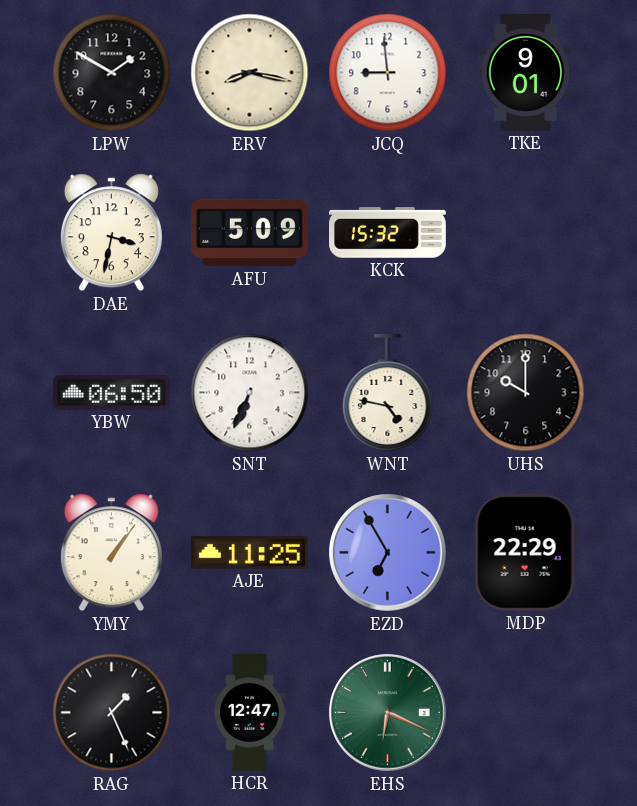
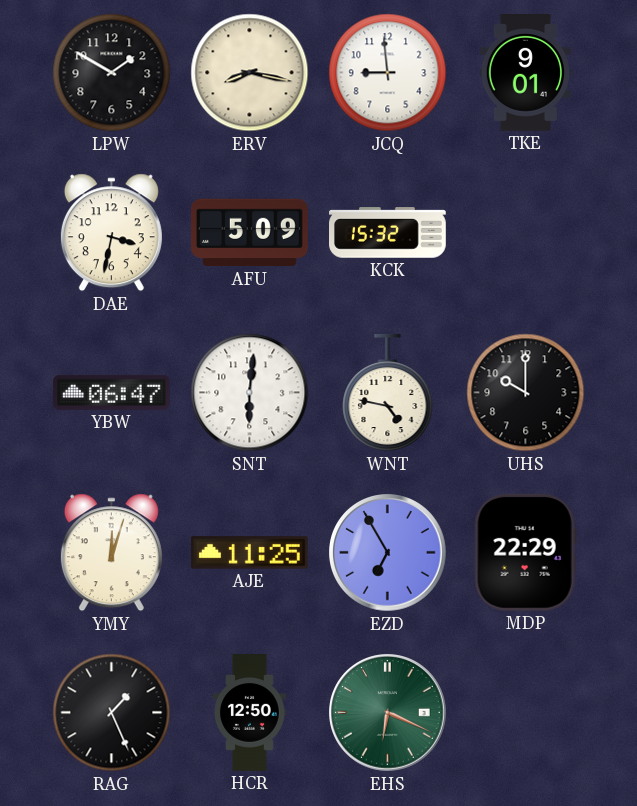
YBW: 06:50 -> 06:47
SNT: 6:34 -> 6:01
YMY: 1:06 -> 12:03
HCR: 12:47 -> 12:50
